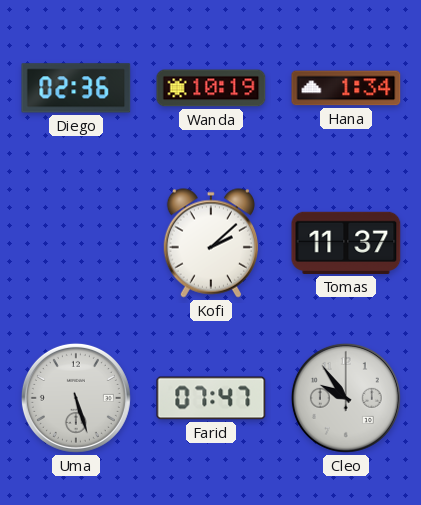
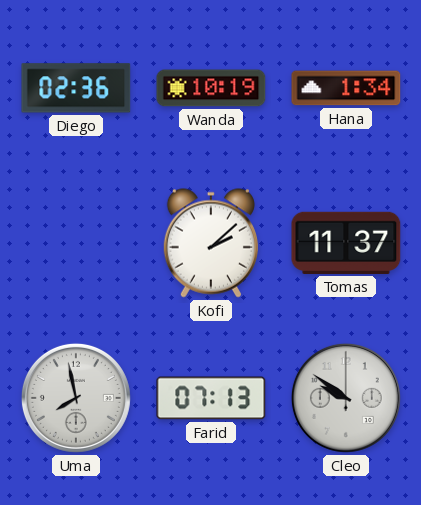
Uma: 5:27 -> 7:58
Farid: 07:47 -> 07:13
Cleo: 9:54 -> 9:51
